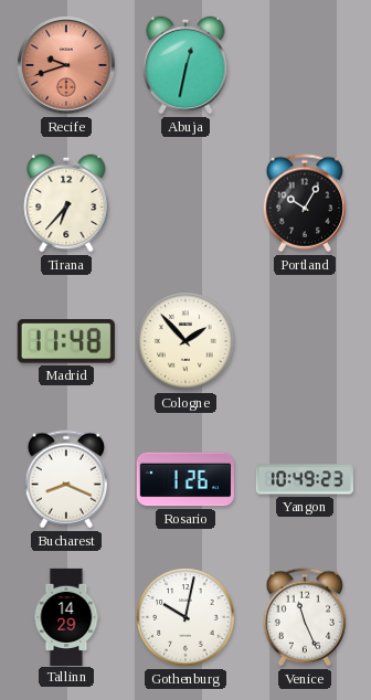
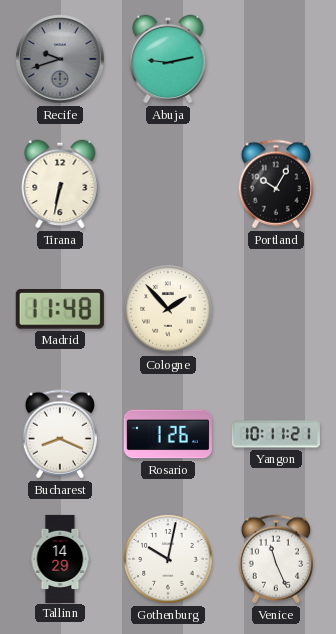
Recife dial: salmon -> grey
Abuja: 12:32 -> 9:13
Tirana: 6:37 -> 6:32
Yangon: 10:49 -> 10:11
